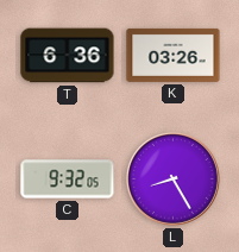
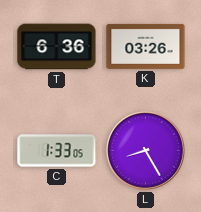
C: 9:32 -> 1:33
